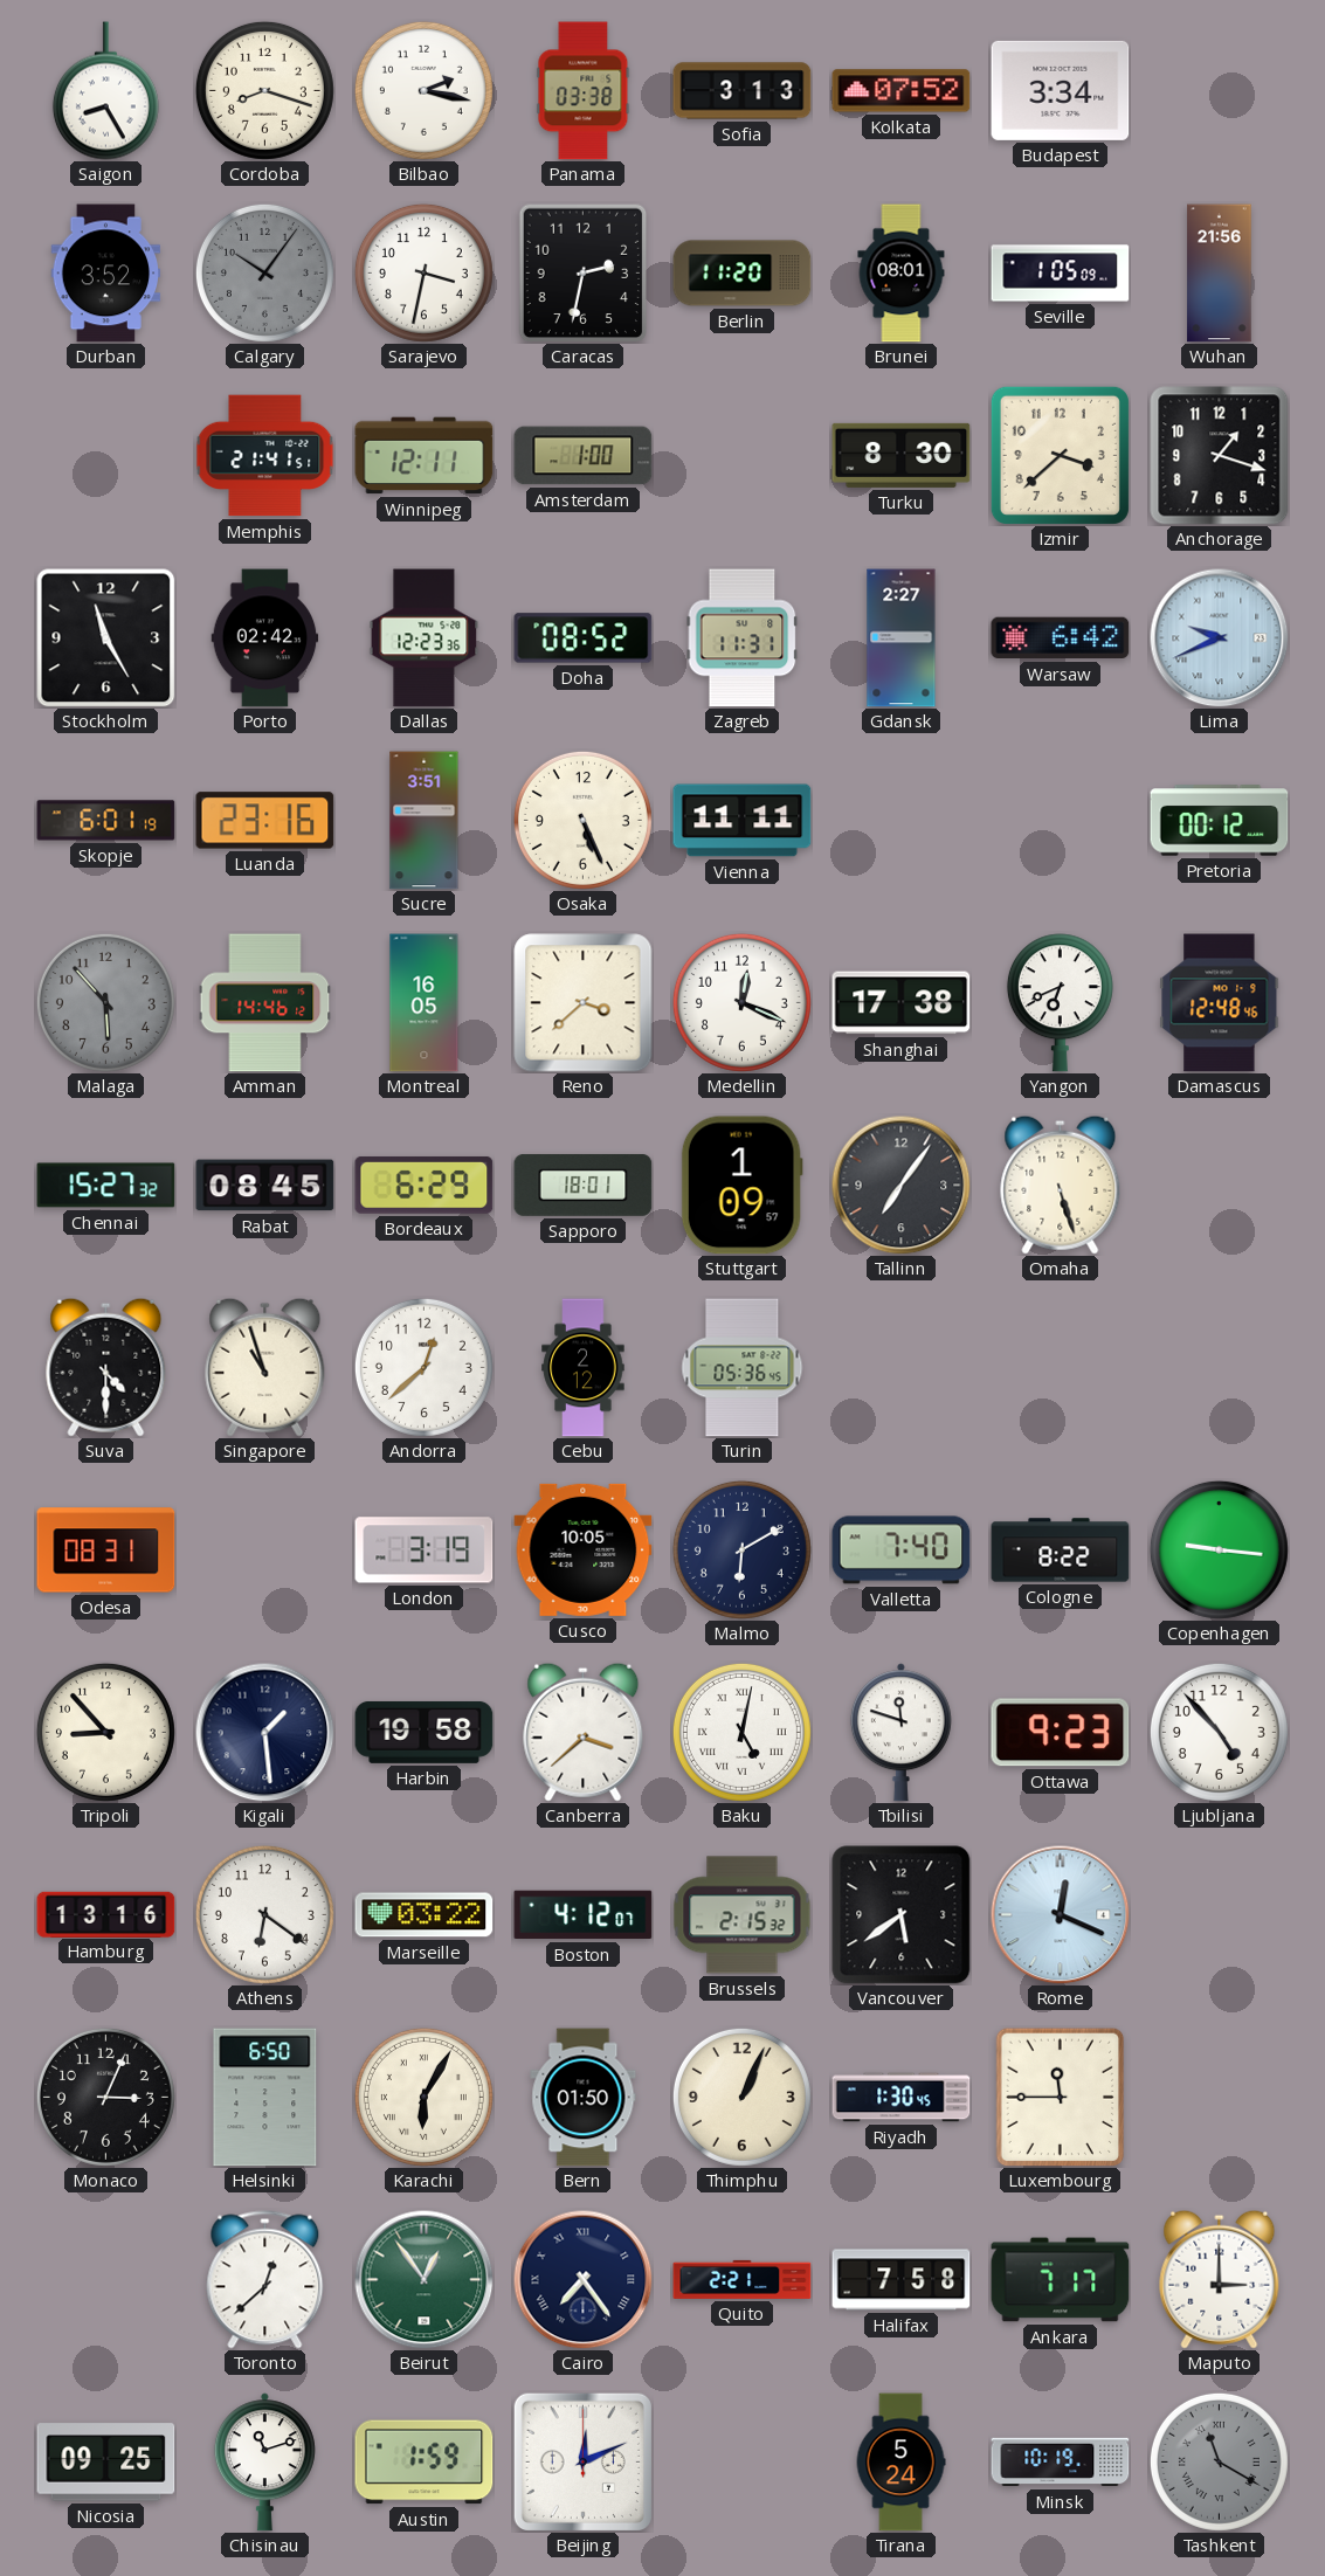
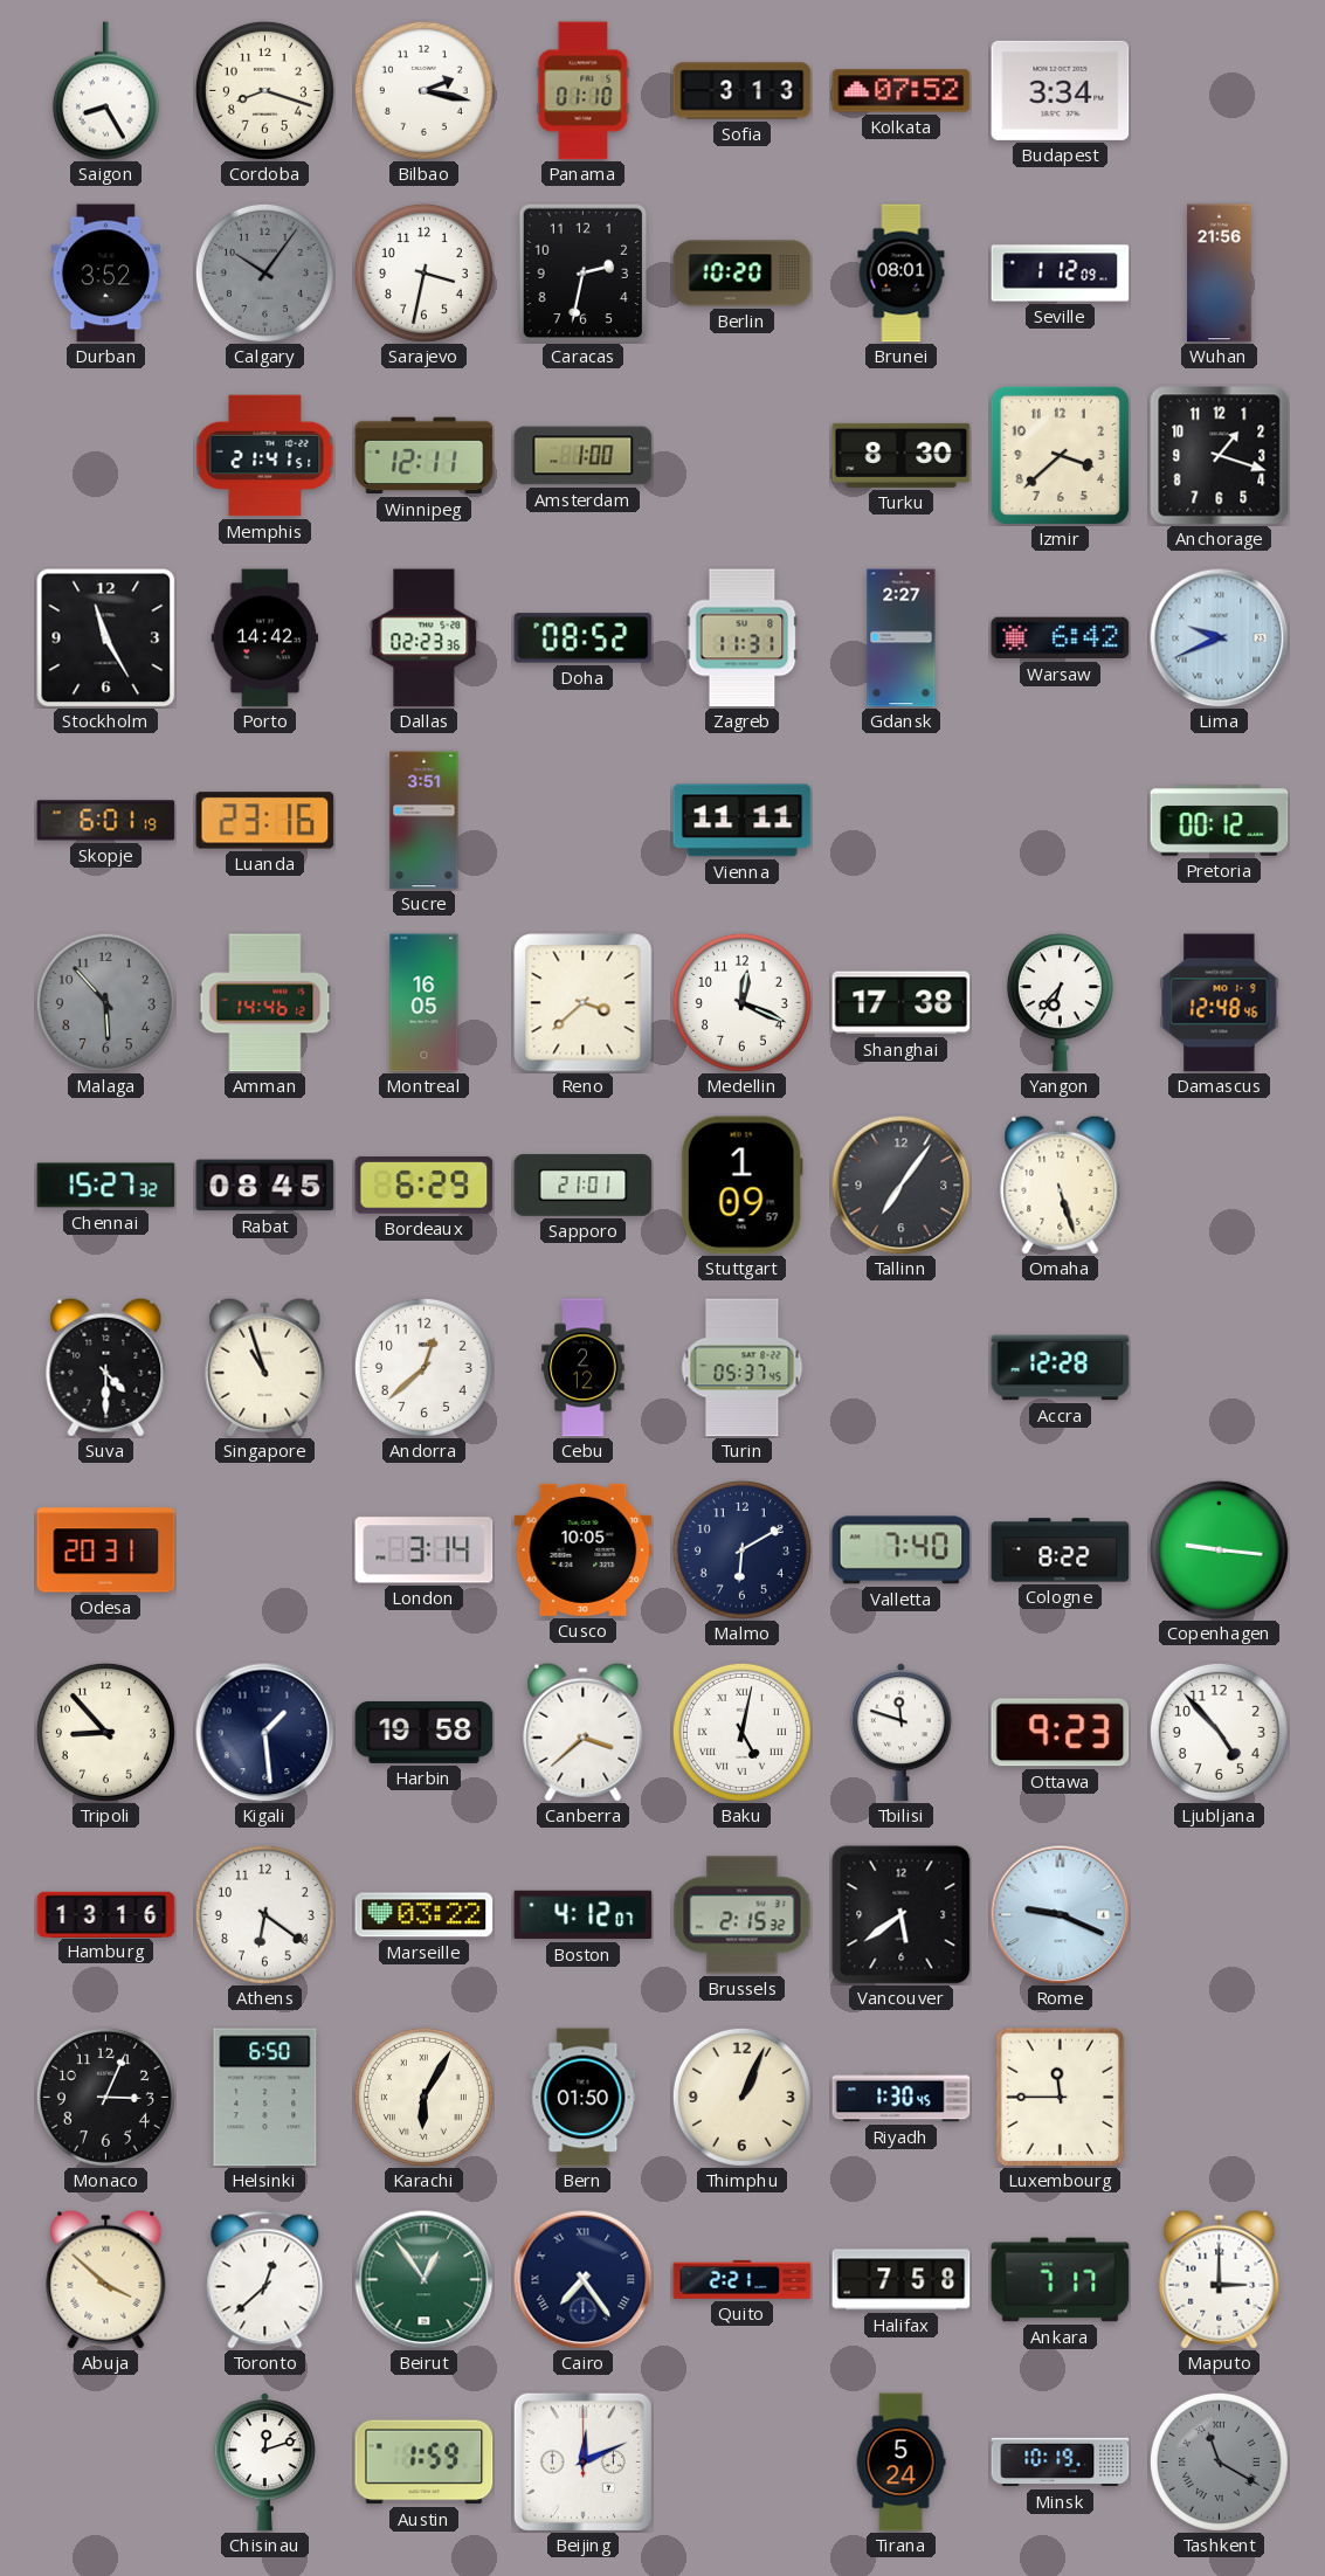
Panama: 03:38 -> 01:10
Berlin: 11:20 -> 10:20
Seville: 1:05 -> 1:12
Porto: 02:42 -> 14:42
Dallas: 12:23 -> 02:23
Osaka: 5:26 -> none
Yangon: 6:41 -> 6:37
Sapporo: 18:01 -> 21:01
Turin: 05:36 -> 05:37
Accra: none -> 12:28
Odesa: 08:31 -> 20:31
London: 3:19 -> 3:14
Rome: 12:19 -> 9:19
Abuja: none -> 3:52
Nicosia: 09:25 -> none
Chisinau: 11:12 -> 12:12
